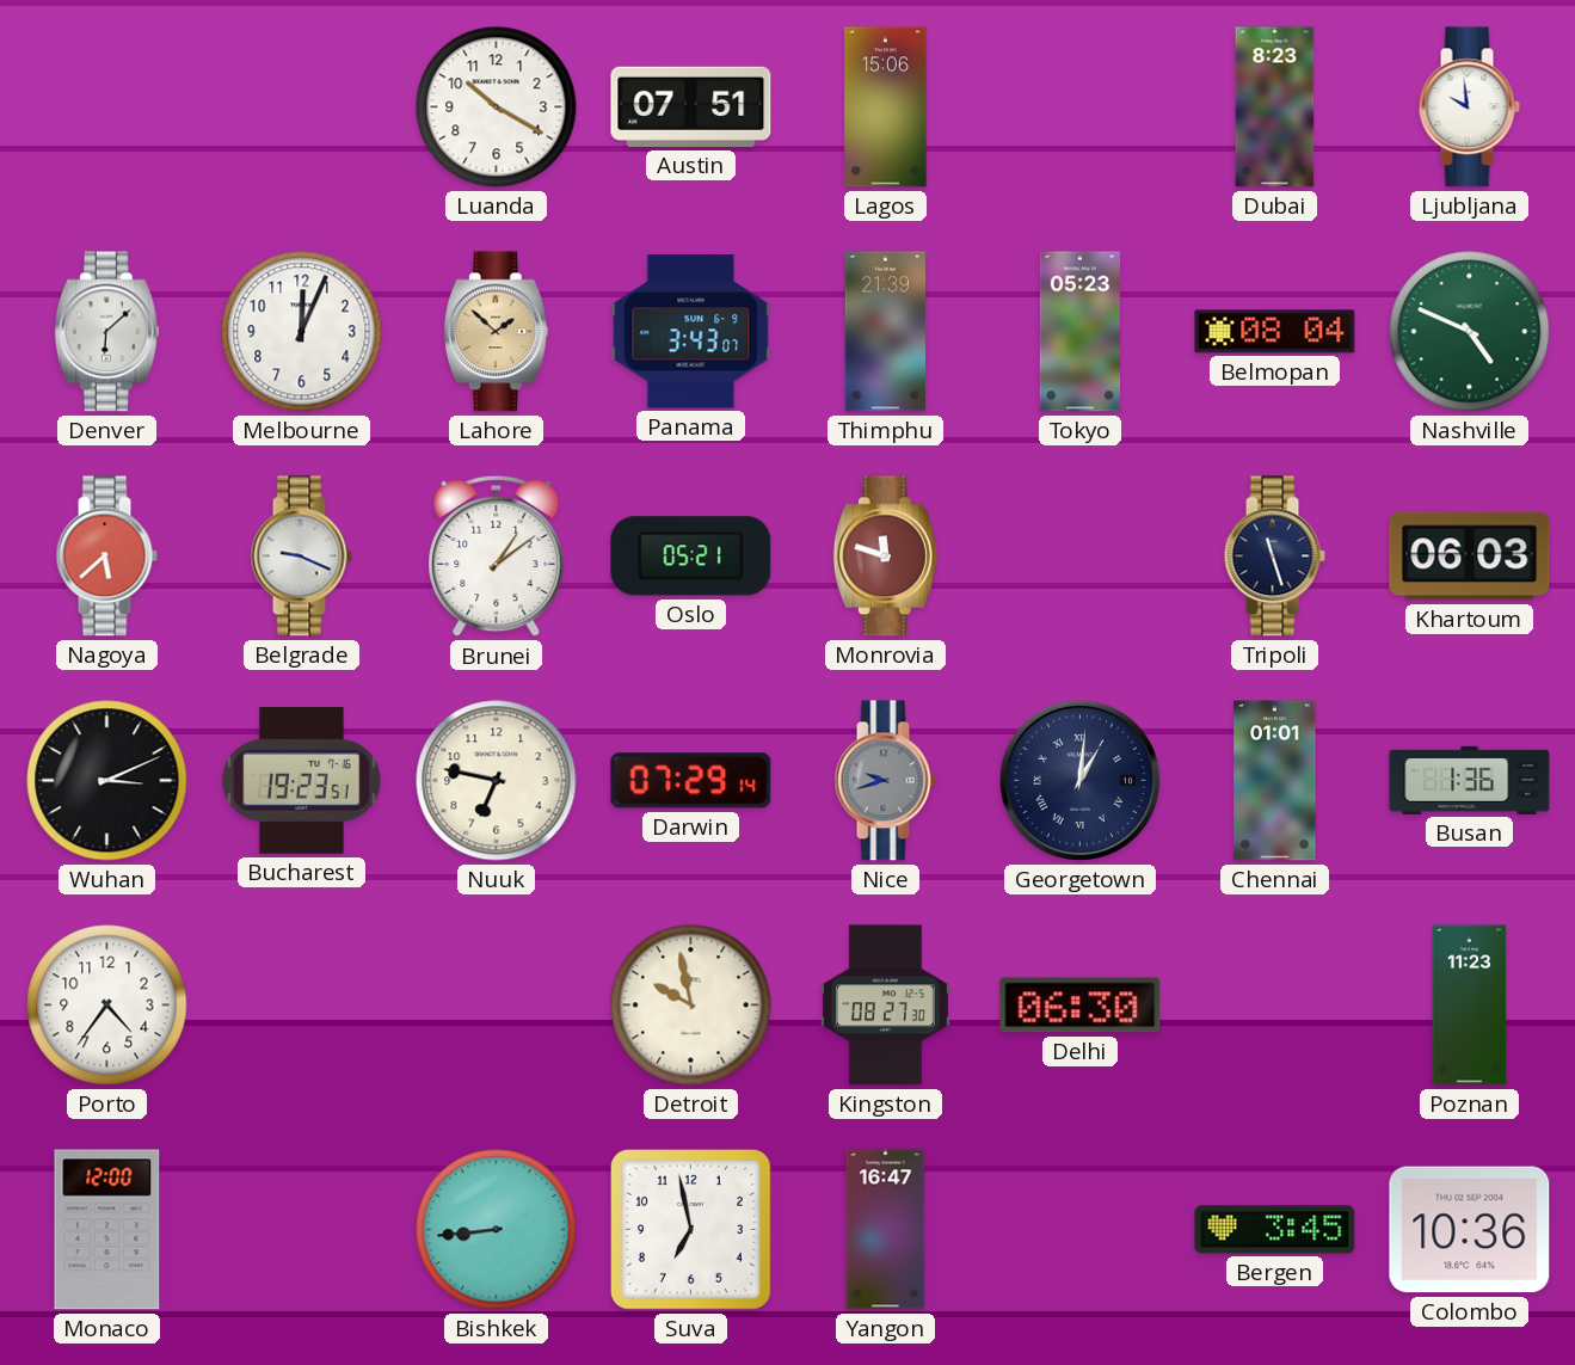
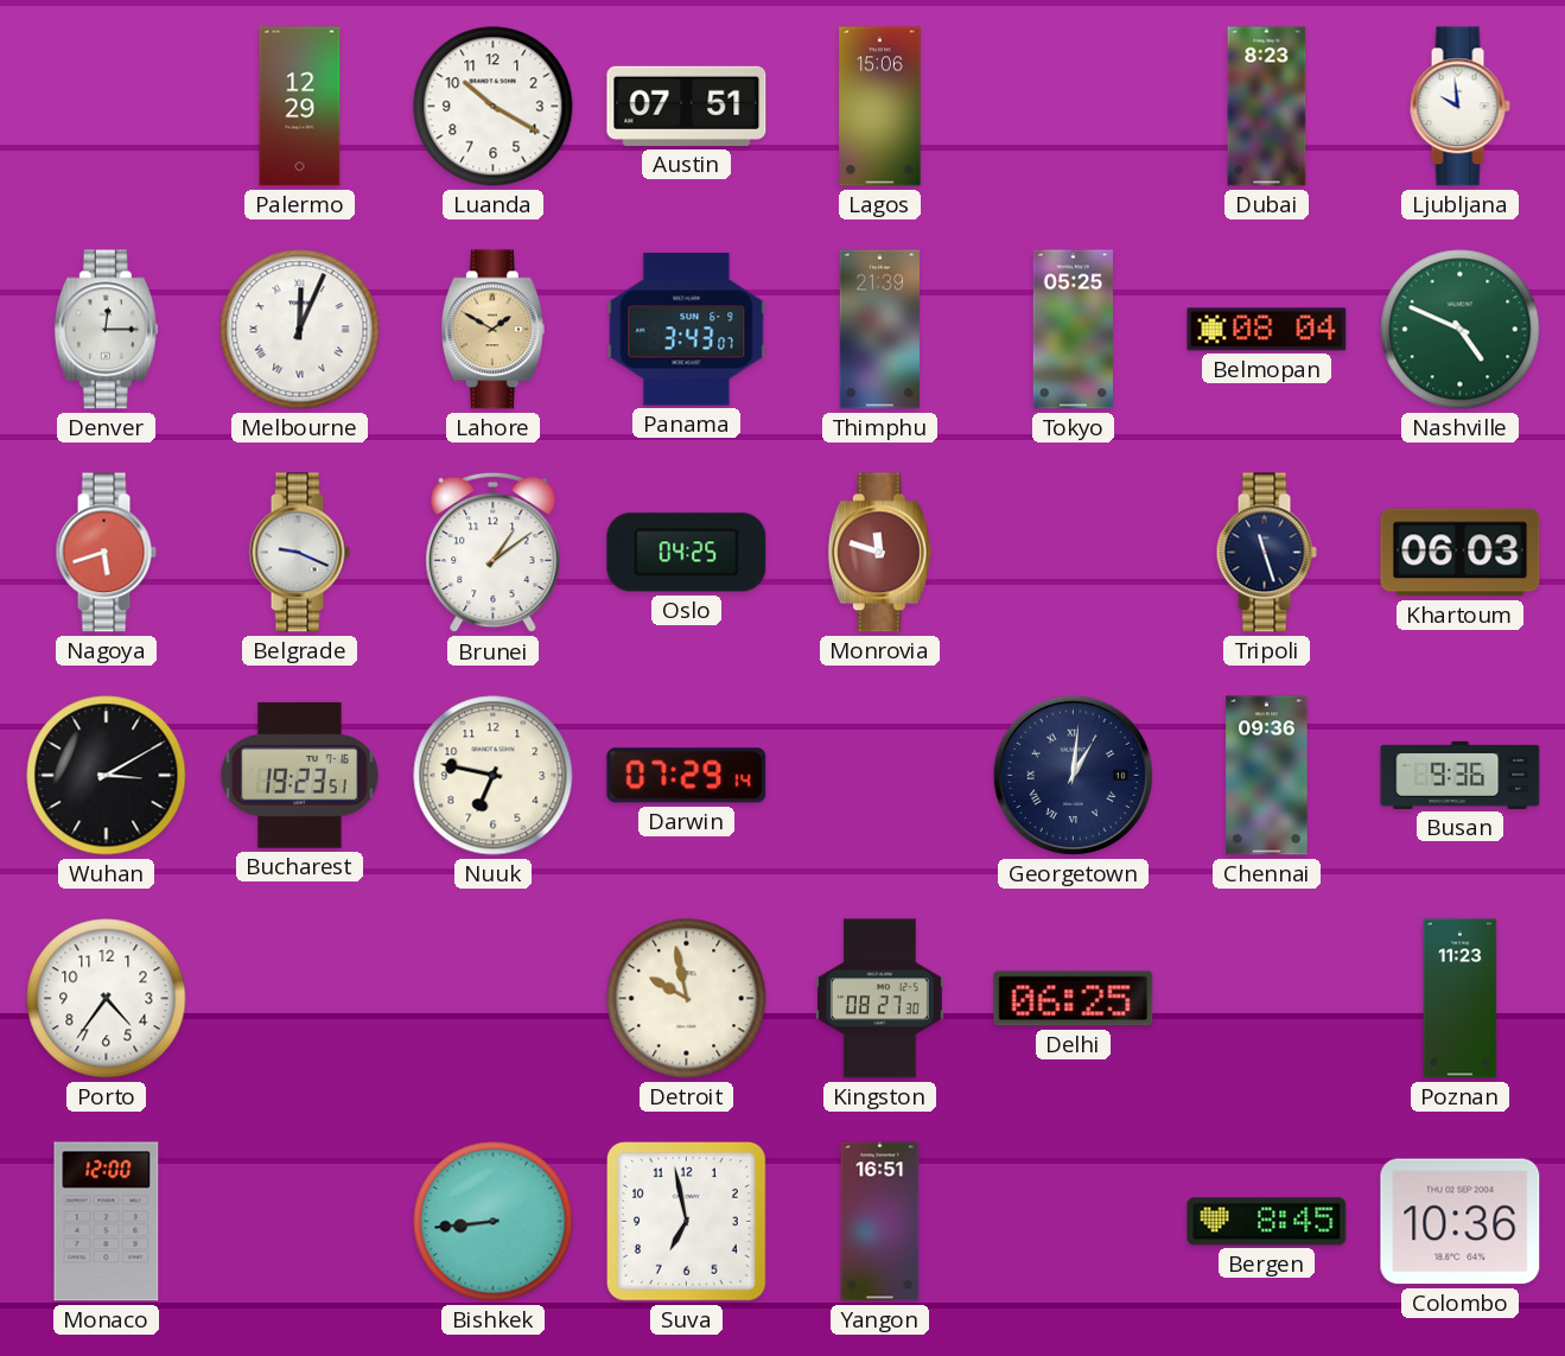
Palermo: none -> 12:29
Denver: 6:08 -> 12:15
Melbourne numerals: Arabic -> Roman
Lahore: 1:52 -> 1:50
Tokyo: 05:23 -> 05:25
Nagoya: 5:38 -> 5:42
Oslo: 05:21 -> 04:25
Wuhan: 3:11 -> 3:10
Nice: 9:42 -> none
Chennai: 01:01 -> 09:36
Busan: 1:36 -> 9:36
Delhi: 06:30 -> 06:25
Yangon: 16:47 -> 16:51
Bergen: 3:45 -> 8:45
